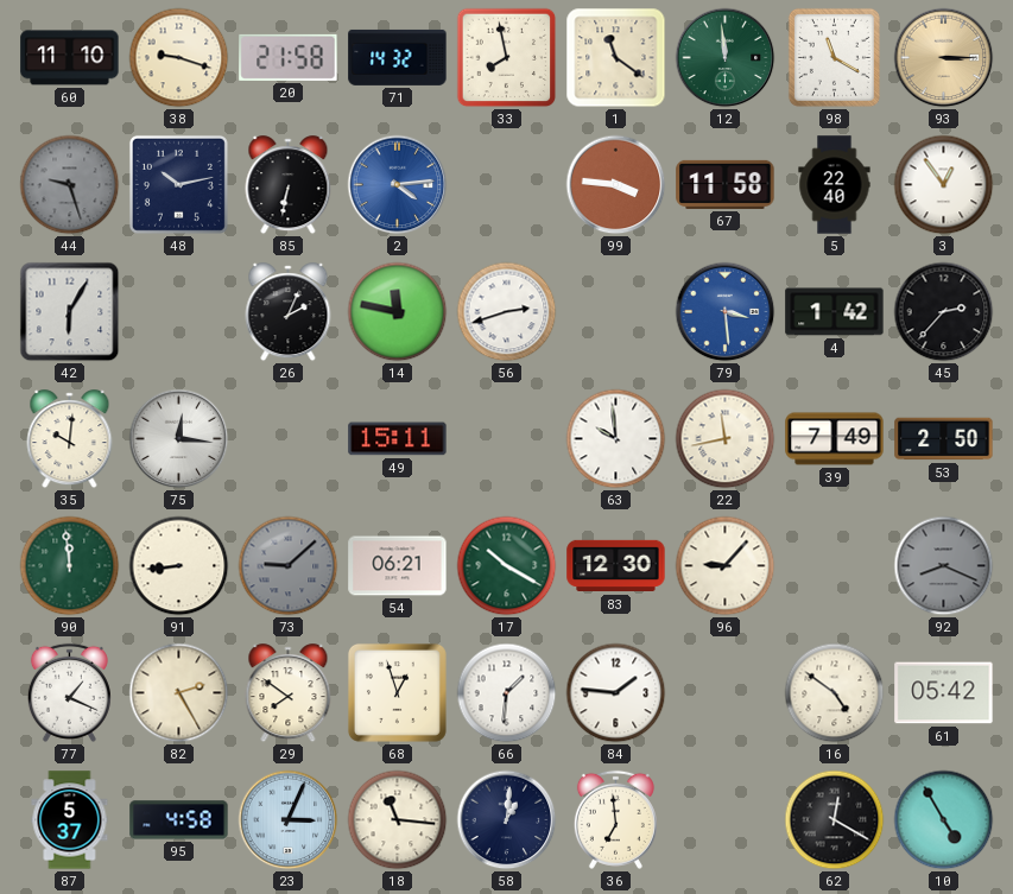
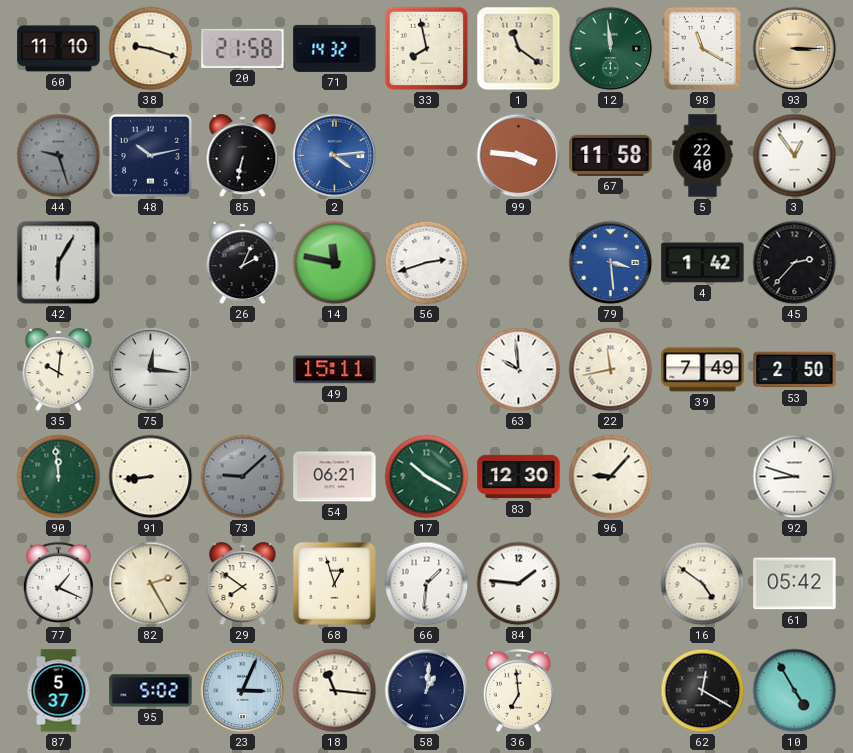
92: 8:19 -> 8:48
92 dial: grey -> white
95: 4:58 -> 5:02
